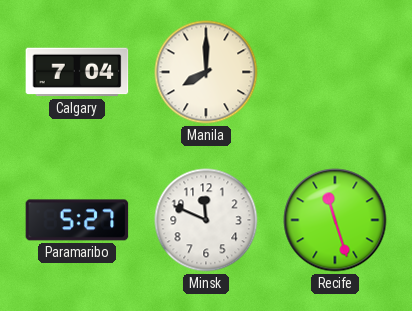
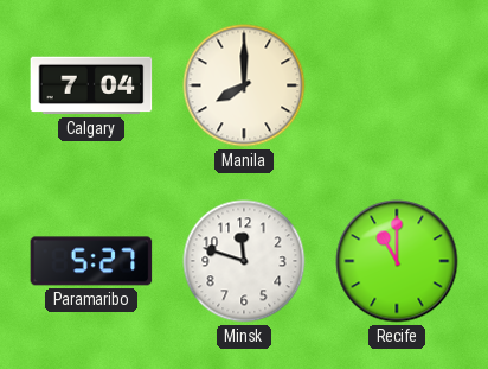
Minsk: 11:49 -> 11:48
Recife: 11:27 -> 11:00
